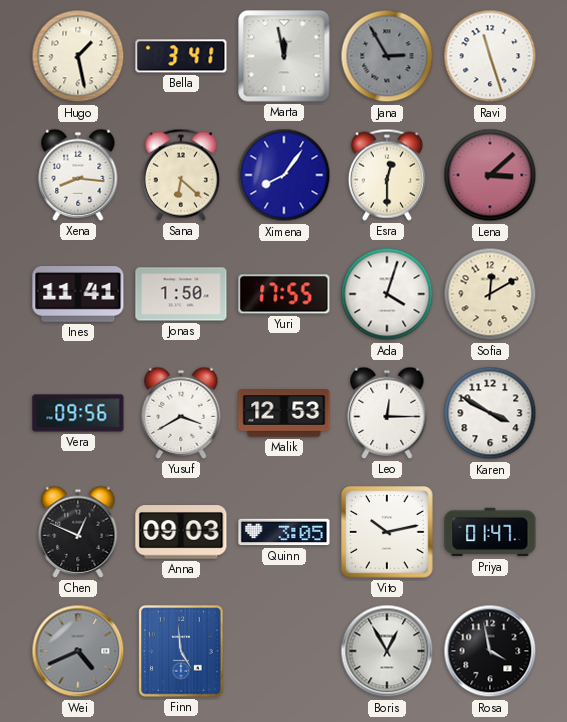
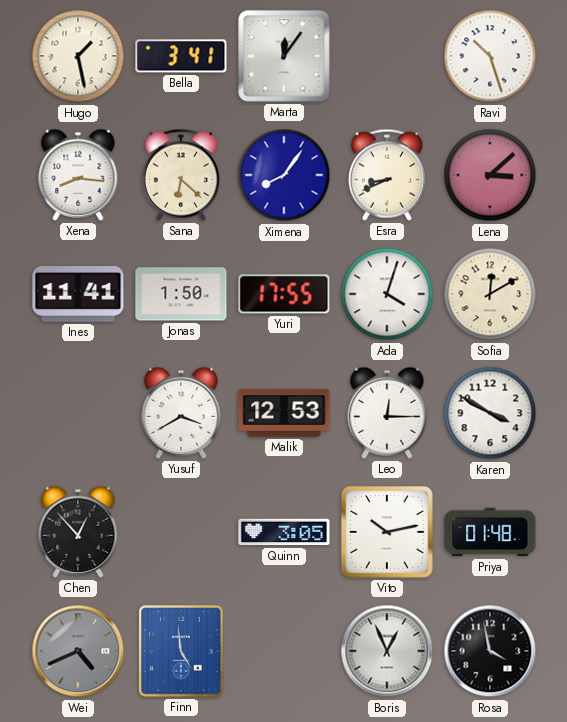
Marta: 11:58 -> 12:06
Jana: 2:55 -> none
Ravi: 11:27 -> 10:27
Esra: 12:30 -> 8:41
Vera: 09:56 -> none
Chen: 12:49 -> 12:53
Anna: 09:03 -> none
Priya: 01:47 -> 01:48
Boris: 12:55 -> 12:56
